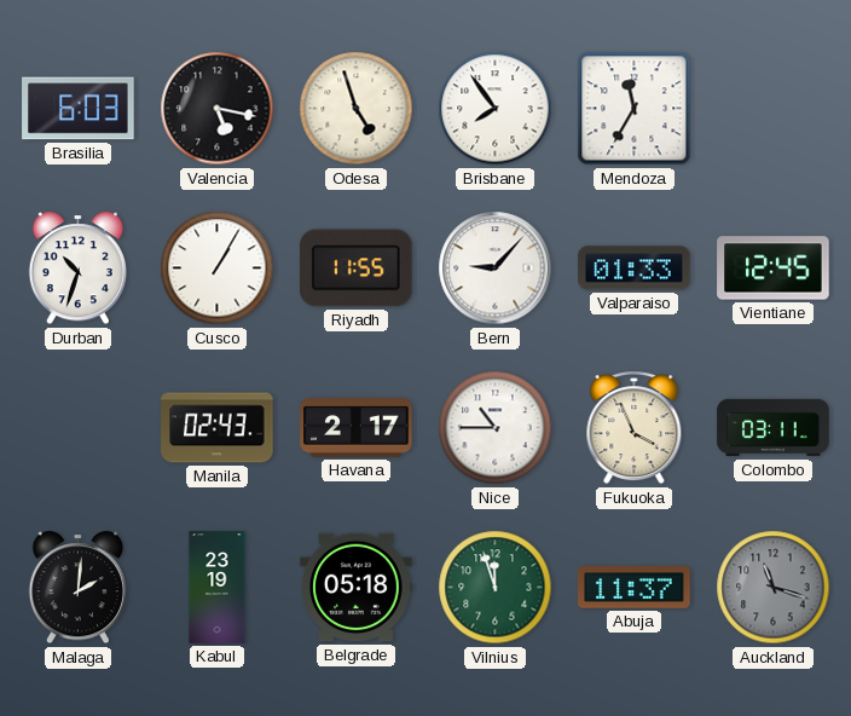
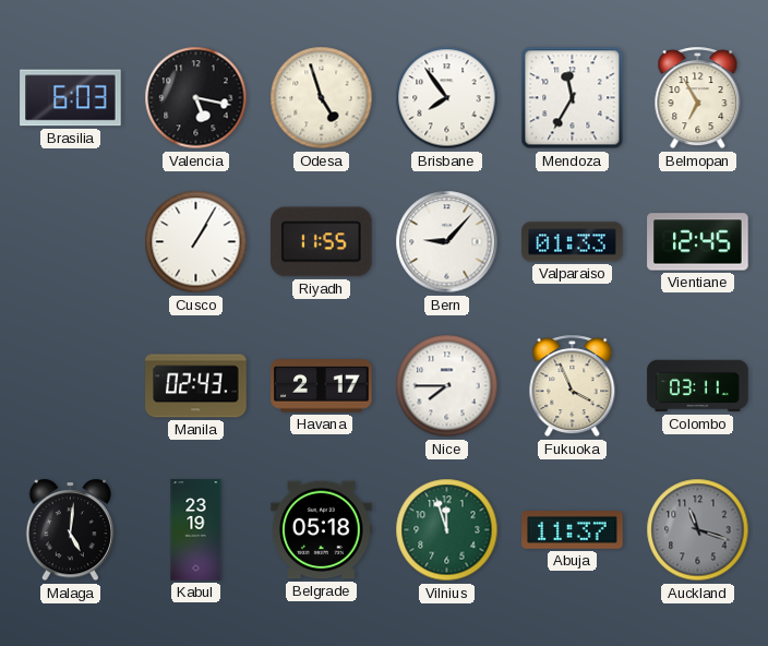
Belmopan: none -> 6:55
Durban: 10:33 -> none
Nice: 10:45 -> 7:45
Malaga: 2:01 -> 5:01
